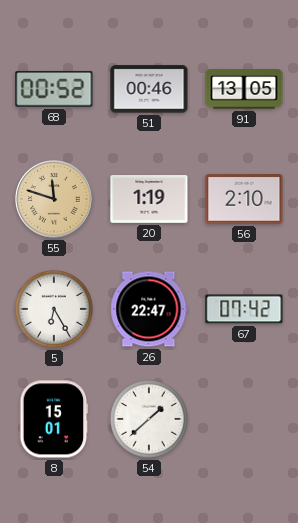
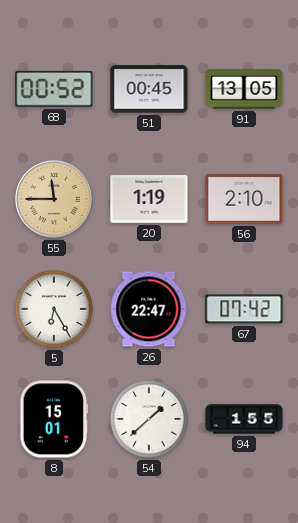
51: 00:46 -> 00:45
55: 11:48 -> 11:45
94: none -> 1:55
